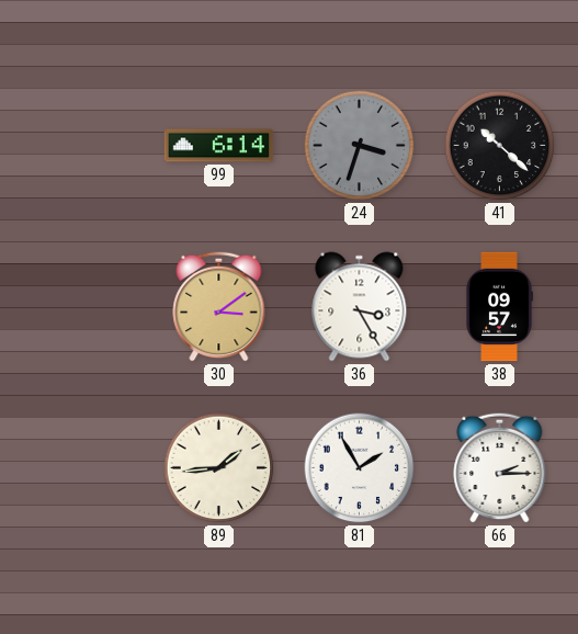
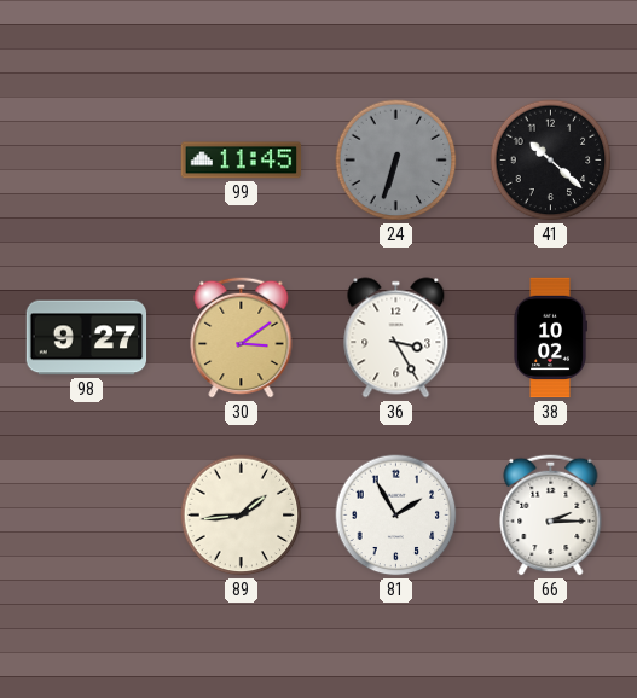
99: 6:14 -> 11:45
24: 3:33 -> 6:33
98: none -> 9:27
38: 09:57 -> 10:02
